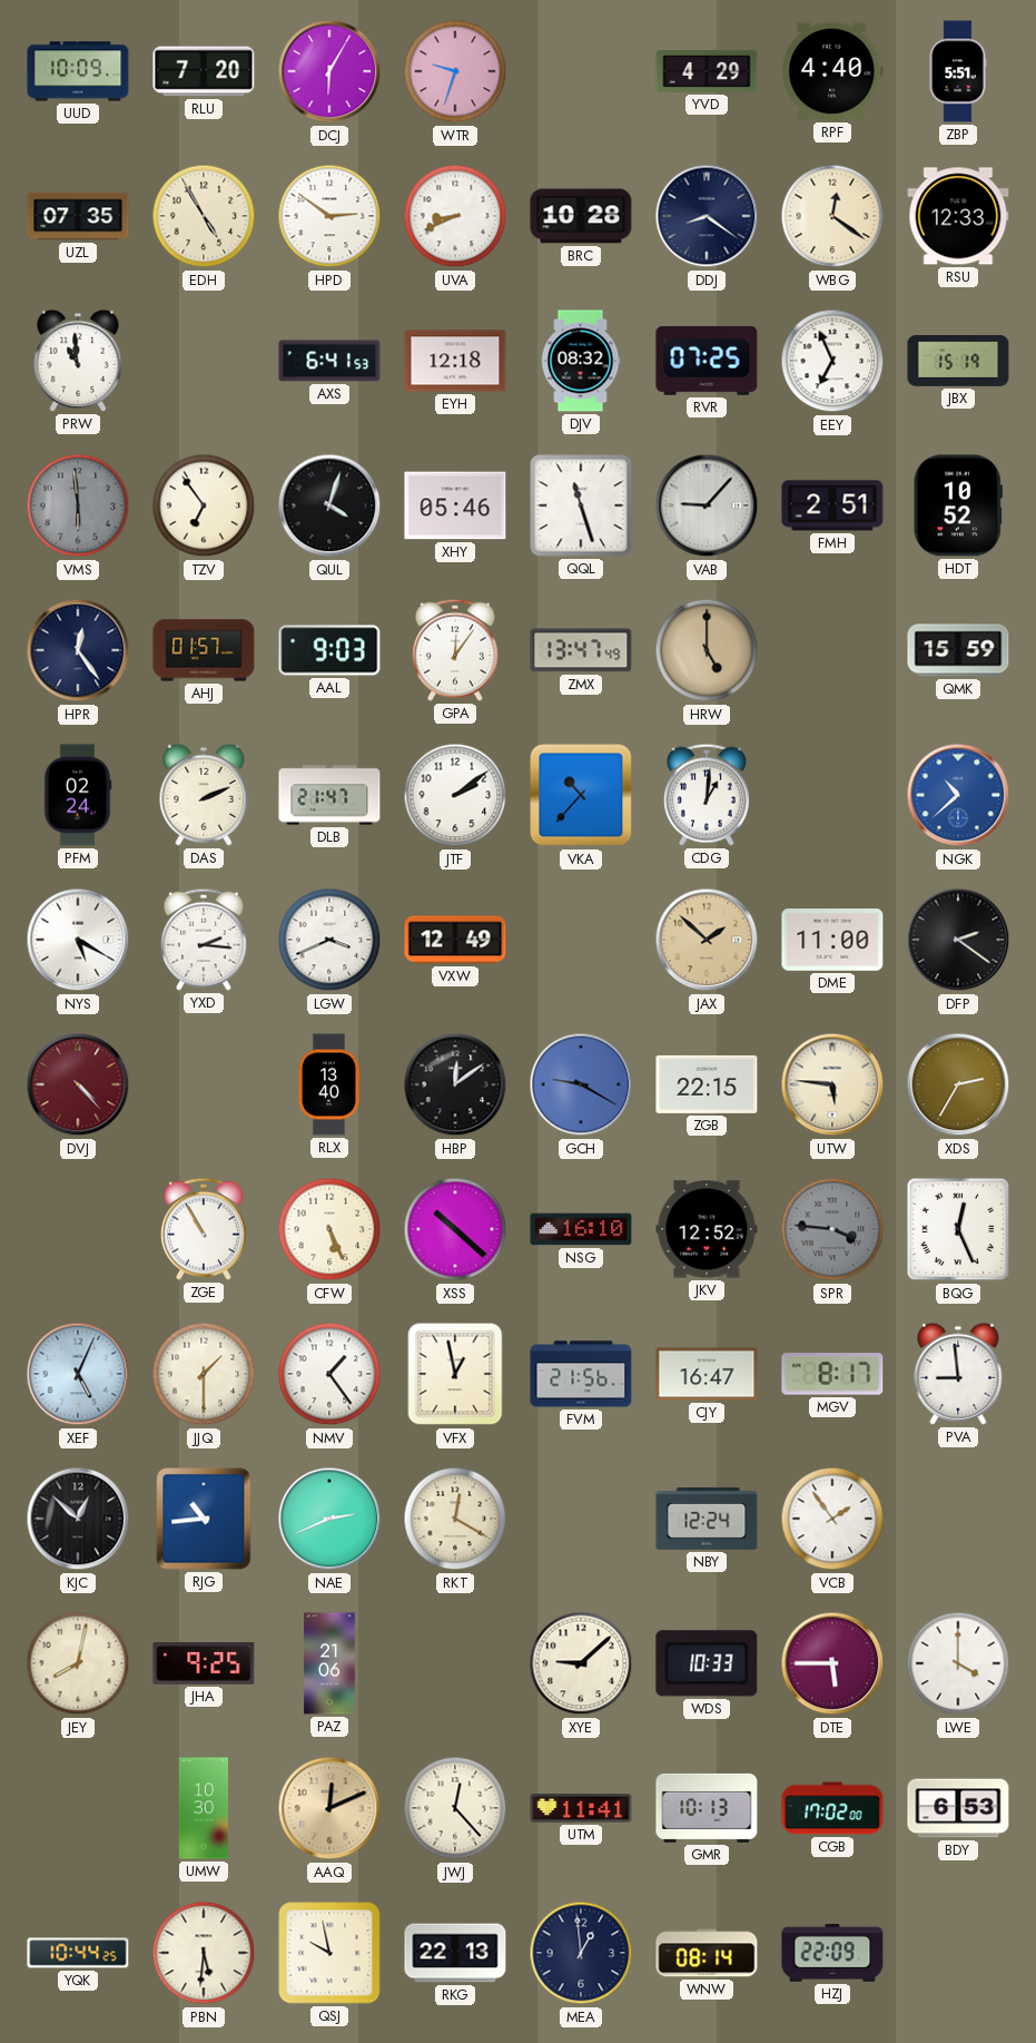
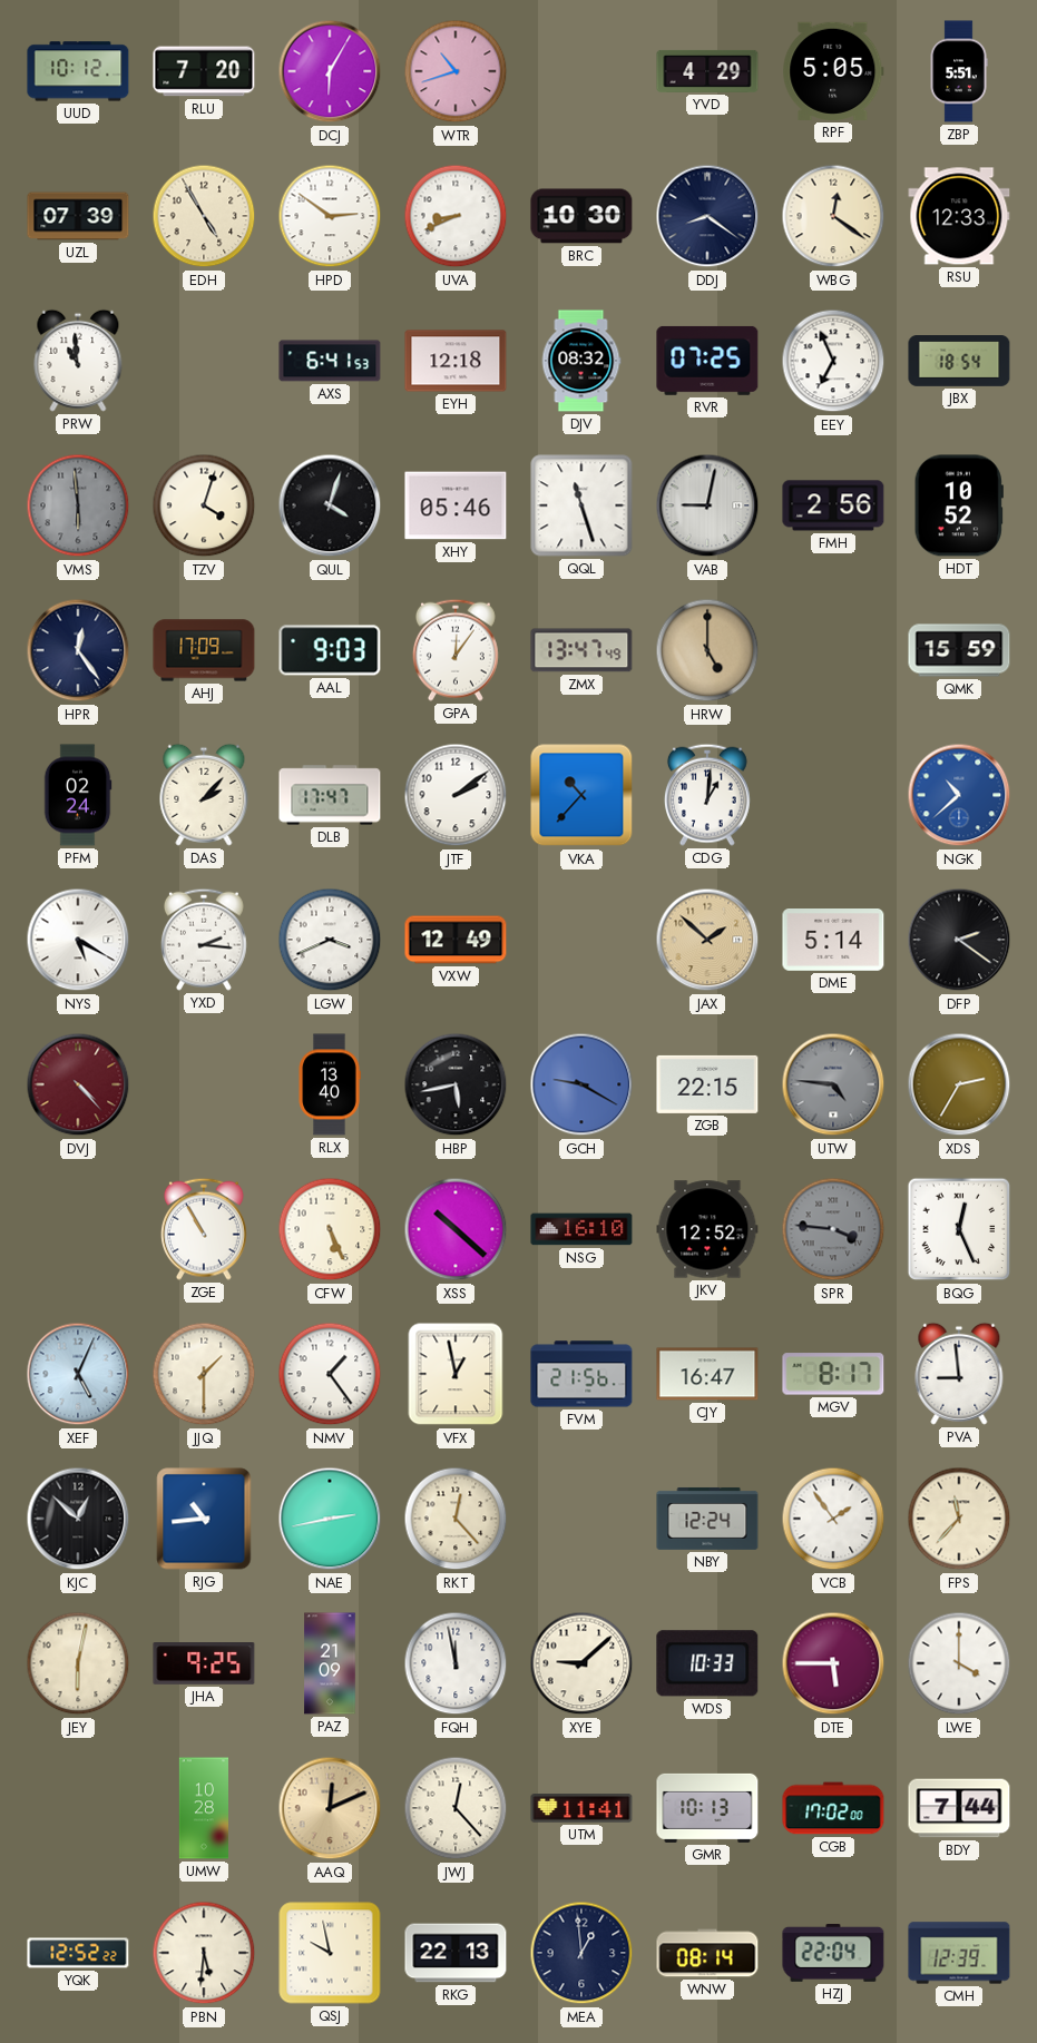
UUD: 10:09 -> 10:12
WTR: 9:33 -> 10:42
RPF: 4:40 -> 5:05
UZL: 07:35 -> 07:39
BRC: 10:28 -> 10:30
JBX: 15:19 -> 18:54
TZV: 6:54 -> 4:03
VAB: 9:07 -> 9:02
FMH: 2:51 -> 2:56
AHJ: 01:57 -> 17:09
DAS: 2:11 -> 2:07
DLB: 21:47 -> 17:47
DME: 11:00 -> 5:14
HBP: 12:09 -> 5:43
UTW: 5:46 -> 4:46
UTW dial: cream -> grey
NAE: 2:41 -> 2:43
RKT: 12:20 -> 12:23
FPS: none -> 11:37
JEY: 8:02 -> 6:02
PAZ: 21:06 -> 21:09
FQH: none -> 11:58
UMW: 10:30 -> 10:28
BDY: 6:53 -> 7:44
YQK: 10:44 -> 12:52
HZJ: 22:09 -> 22:04
CMH: none -> 12:39
